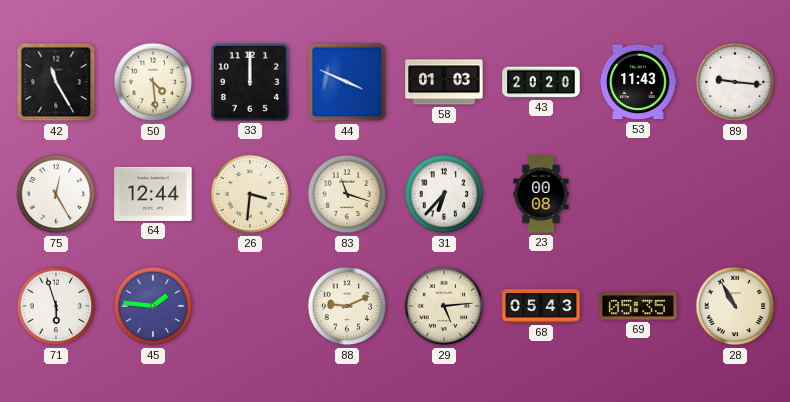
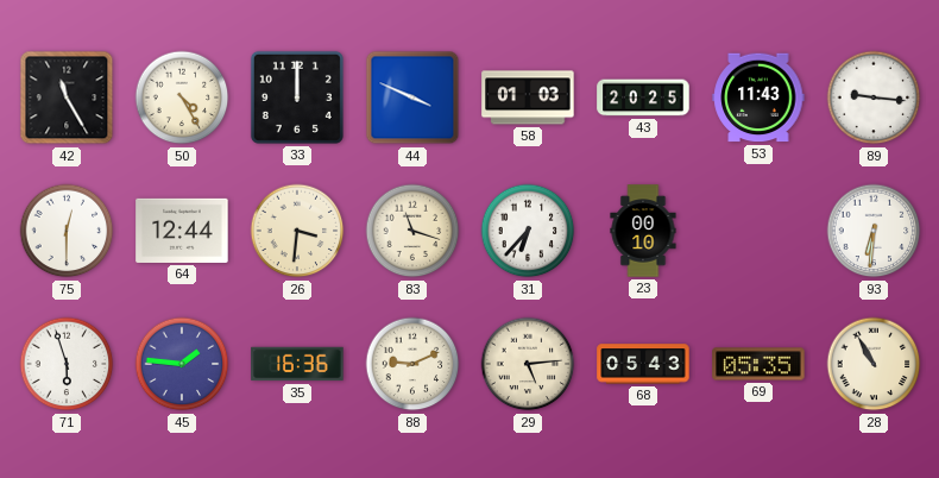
50: 4:29 -> 4:25
43: 20:20 -> 20:25
75: 12:25 -> 12:30
23: 00:08 -> 00:10
93: none -> 6:31
35: none -> 16:36
